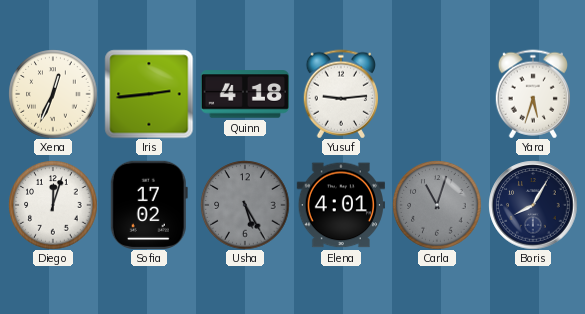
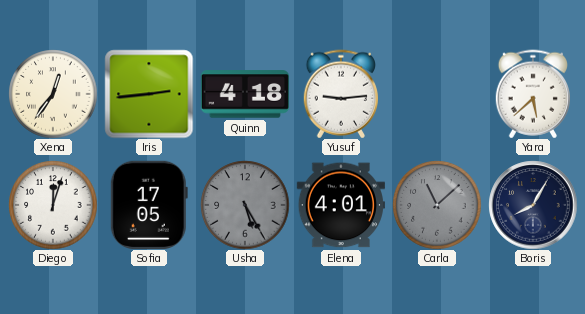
Xena: 12:34 -> 12:36
Yara: 5:33 -> 5:38
Sofia: 17:02 -> 17:05
Carla: 11:03 -> 11:08
